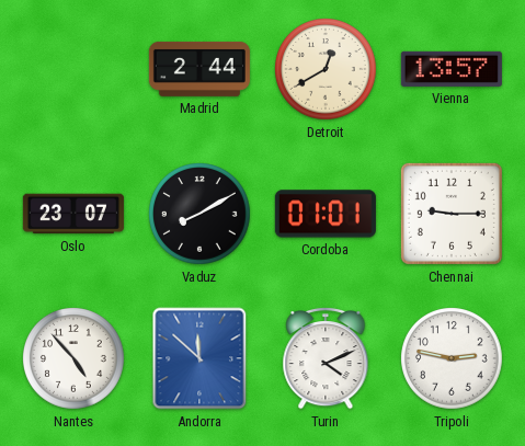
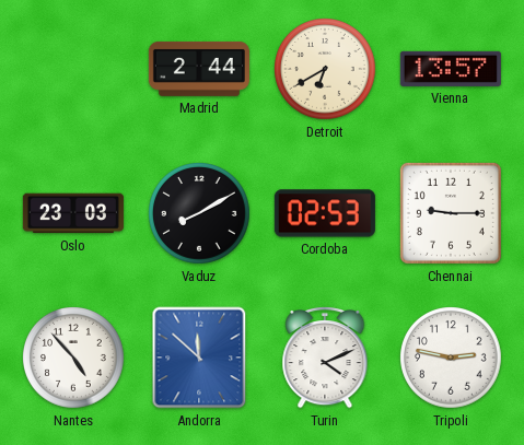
Detroit: 12:40 -> 6:40
Oslo: 23:07 -> 23:03
Cordoba: 01:01 -> 02:53
